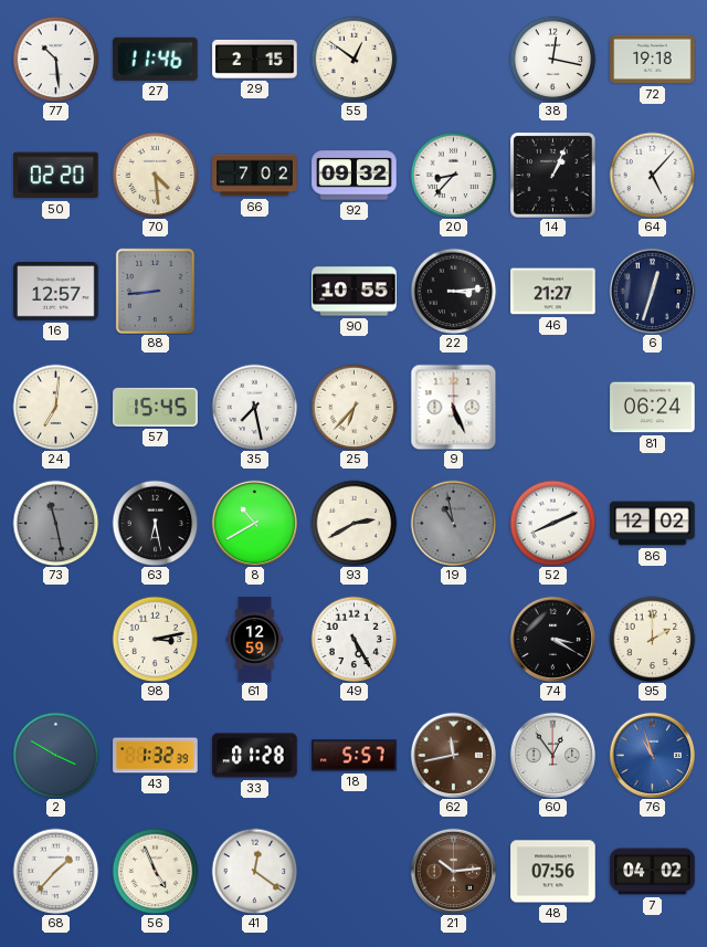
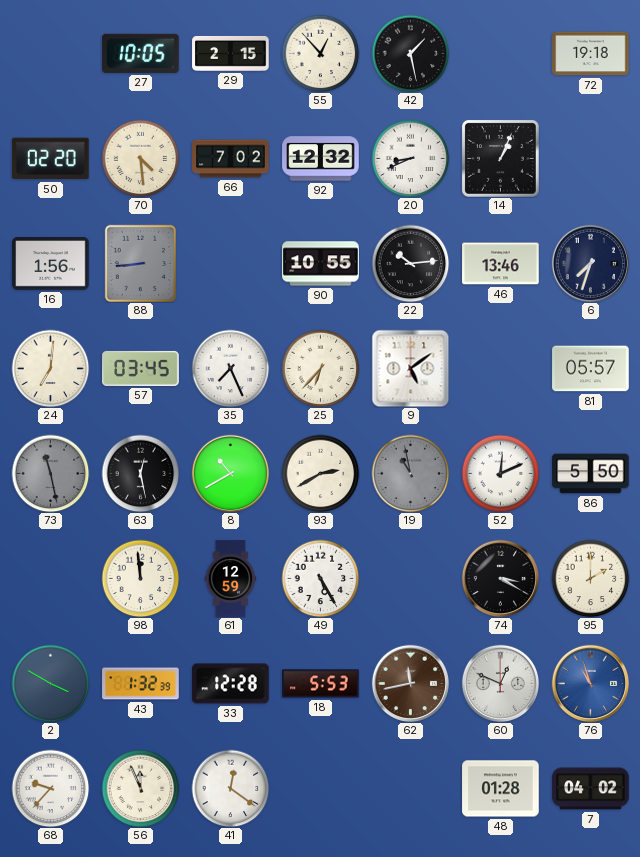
77: 10:29 -> none
27: 11:46 -> 10:05
55: 12:51 -> 12:53
42: none -> 1:28
38: 12:17 -> none
92: 09:32 -> 12:32
20: 8:37 -> 8:41
64: 5:07 -> none
16: 12:57 -> 1:56
22: 3:14 -> 10:14
46: 21:27 -> 13:46
6: 12:33 -> 7:33
57: 15:45 -> 03:45
35: 7:28 -> 7:26
9: 5:26 -> 5:09
81: 06:24 -> 05:57
63: 6:28 -> 12:28
52: 8:11 -> 12:11
86: 12:02 -> 5:50
98: 3:13 -> 11:59
33: 01:28 -> 12:28
18: 5:57 -> 5:53
60: 12:54 -> 12:49
68: 1:37 -> 9:37
56: 4:56 -> 11:56
21: 10:14 -> none
48: 07:56 -> 01:28
